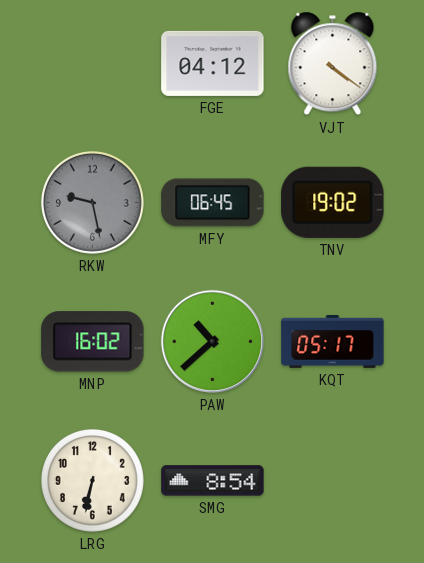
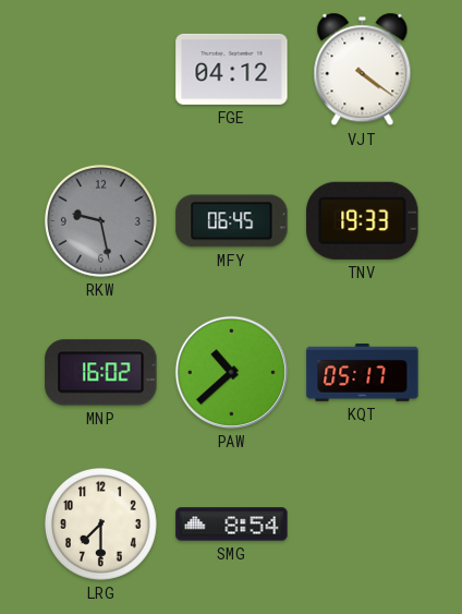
TNV: 19:02 -> 19:33
LRG: 6:32 -> 7:30
